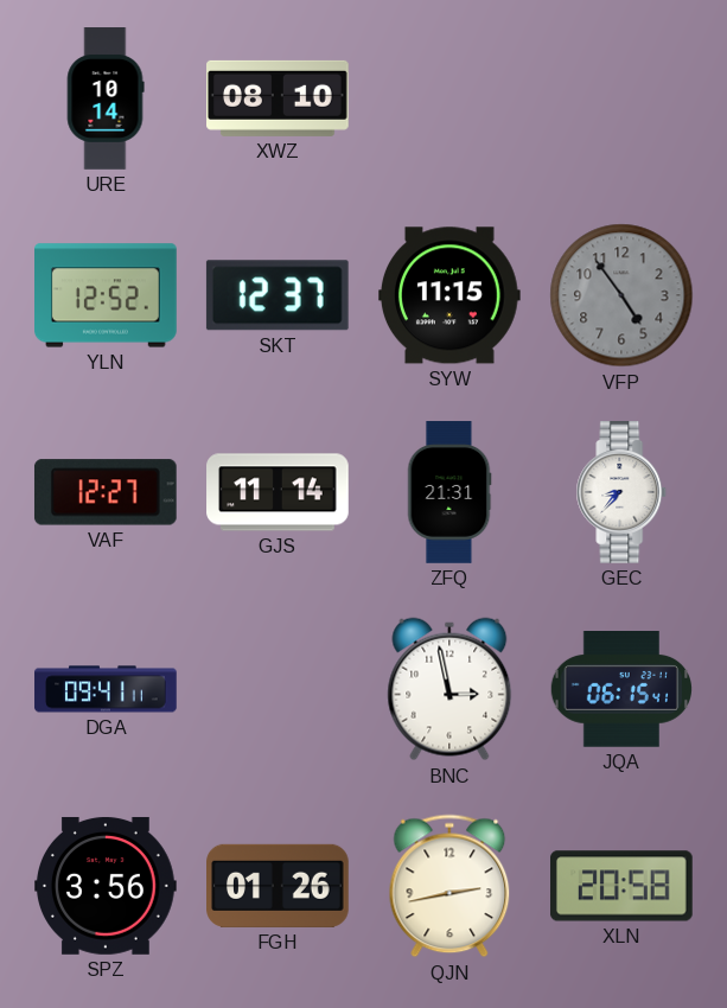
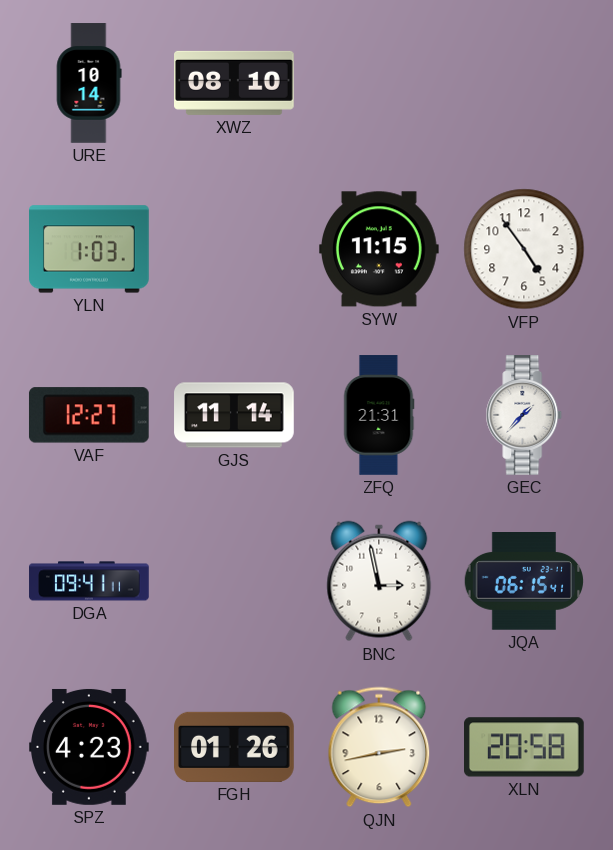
YLN: 12:52 -> 1:03
SKT: 12:37 -> none
VFP dial: grey -> white
GEC: 8:37 -> 1:37
SPZ: 3:56 -> 4:23
